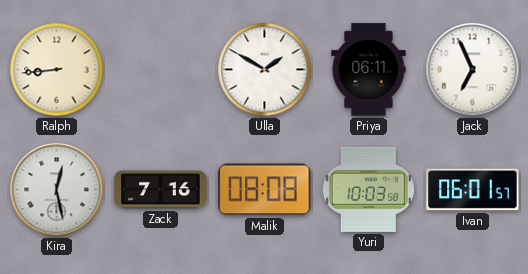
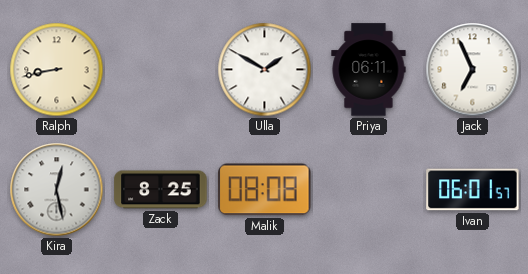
Ralph: 8:44 -> 8:43
Zack: 7:16 -> 8:25
Yuri: 10:03 -> none
